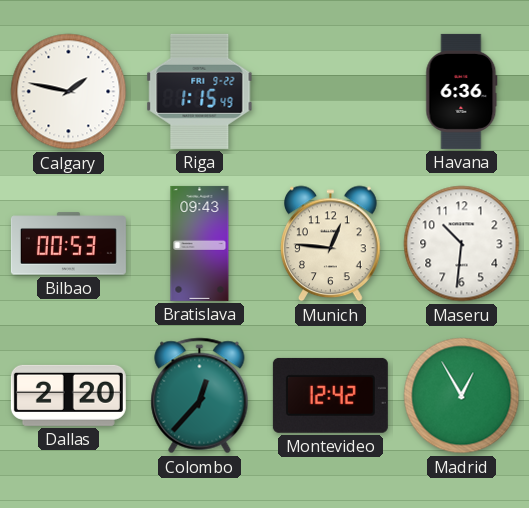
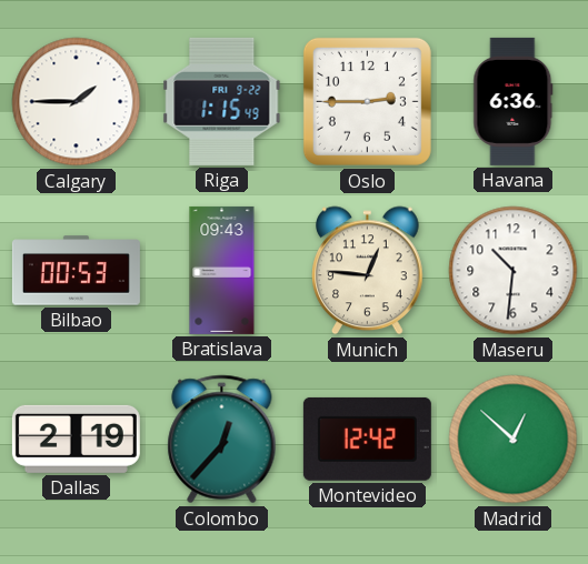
Calgary: 1:47 -> 1:45
Oslo: none -> 2:45
Dallas: 2:20 -> 2:19
Madrid: 12:55 -> 12:52
